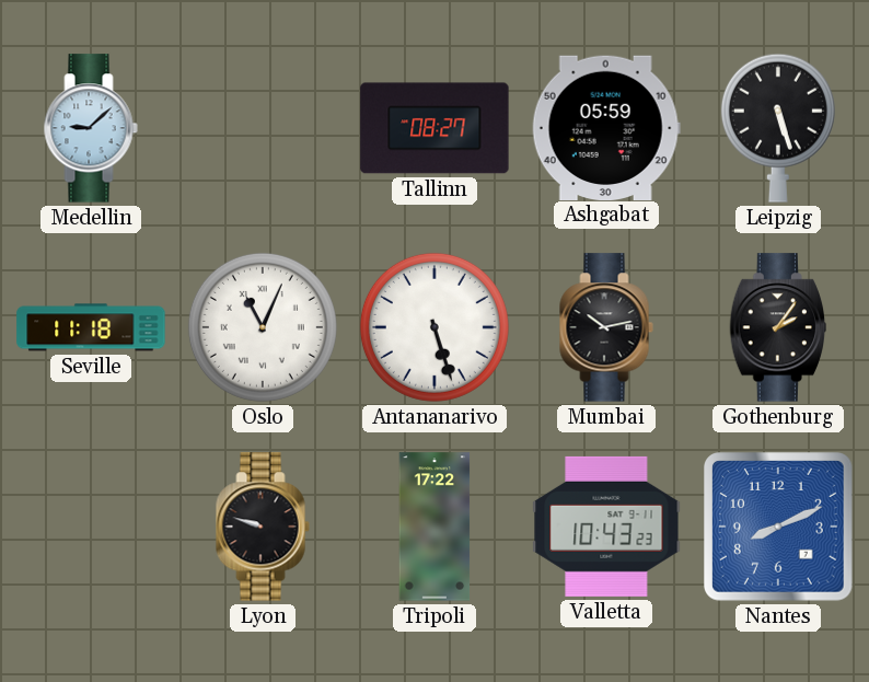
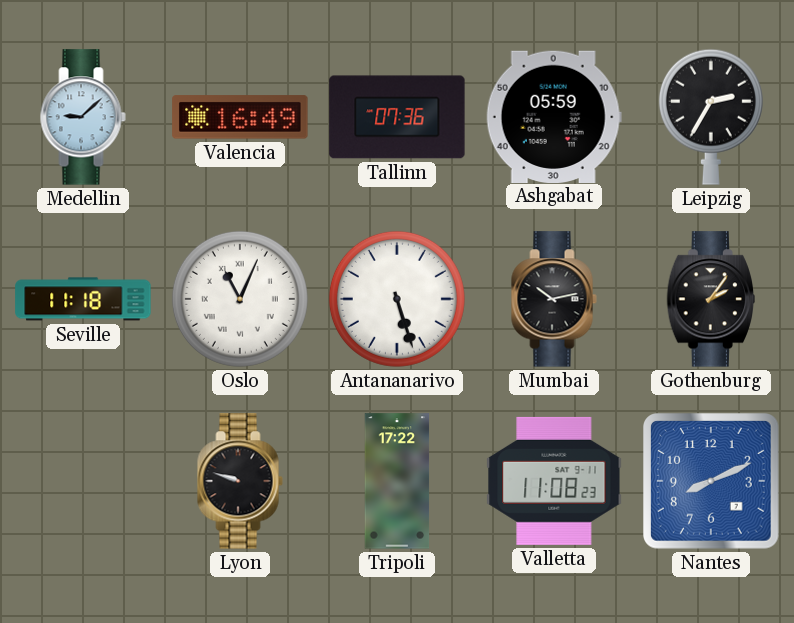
Valencia: none -> 16:49
Tallinn: 08:27 -> 07:36
Leipzig: 5:27 -> 2:35
Valletta: 10:43 -> 11:08
